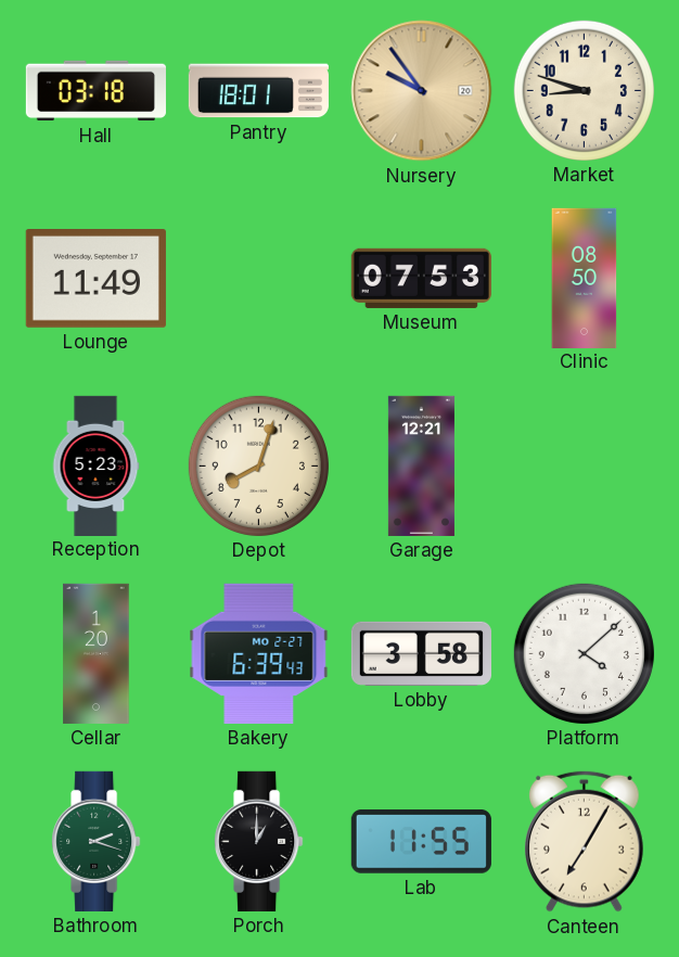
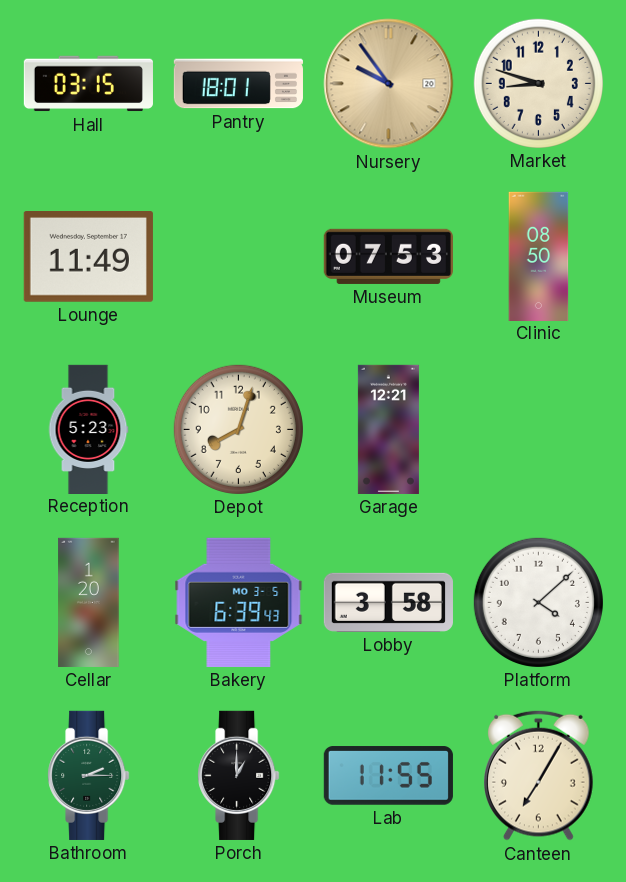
Hall: 03:18 -> 03:15
Bakery date: MO 2-27 -> MO 3-5
Bathroom: 2:18 -> 2:15
